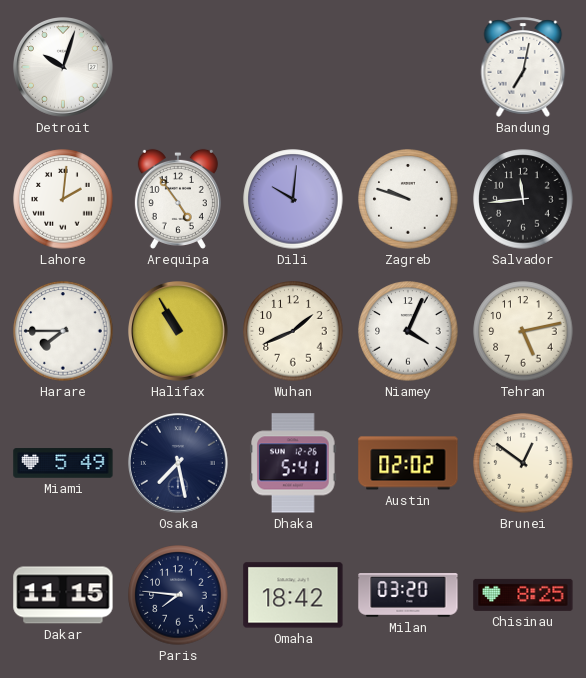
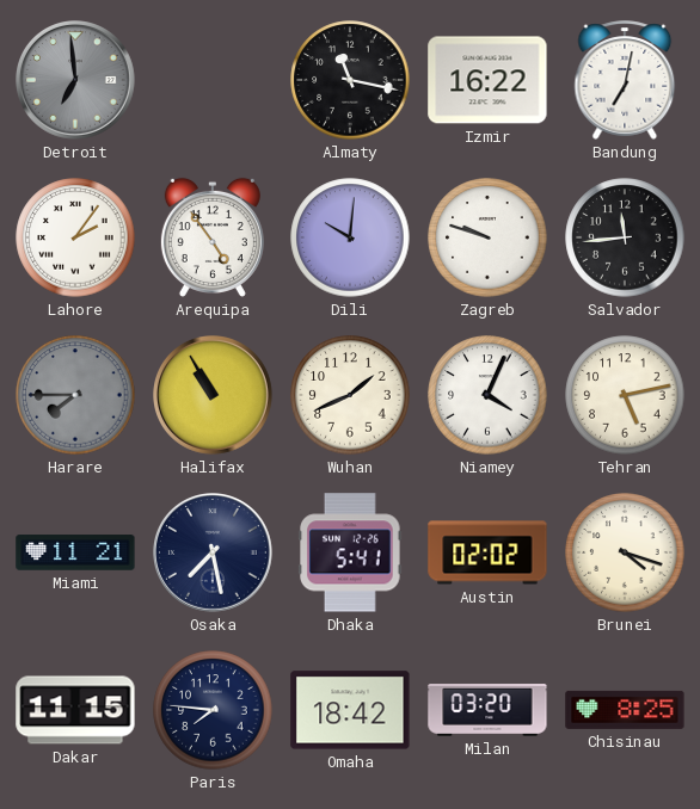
Detroit: 10:03 -> 6:59
Detroit dial: white -> grey
Almaty: none -> 11:17
Izmir: none -> 16:22
Lahore: 2:01 -> 2:06
Harare dial: white -> grey
Miami: 5:49 -> 11:21
Brunei: 12:51 -> 4:18
